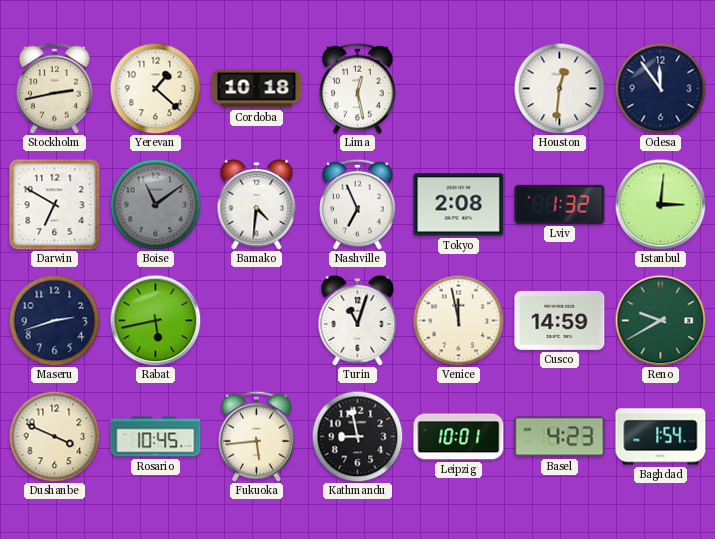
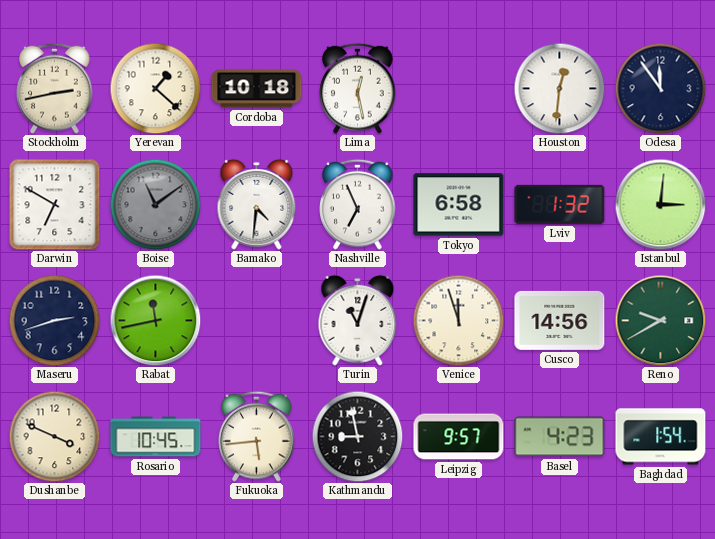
Tokyo: 2:08 -> 6:58
Rabat: 5:43 -> 11:43
Venice: 11:58 -> 11:57
Cusco: 14:59 -> 14:56
Leipzig: 10:01 -> 9:57
